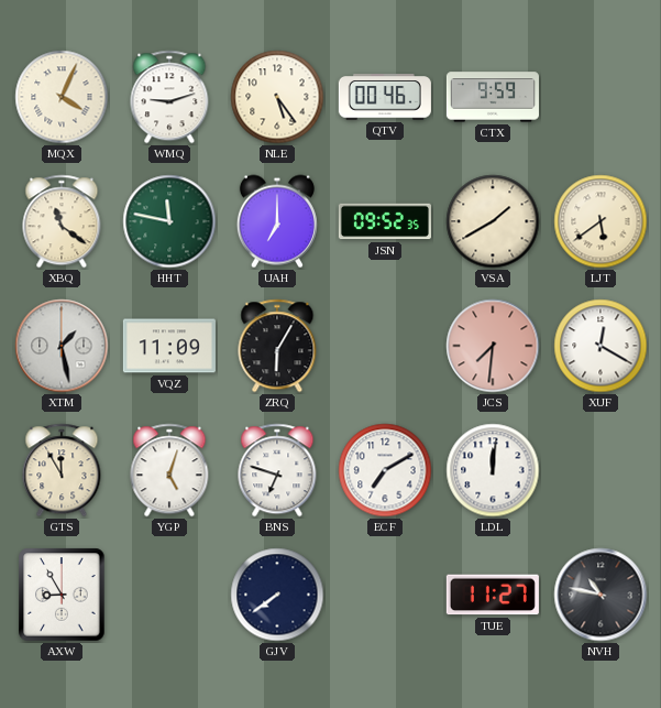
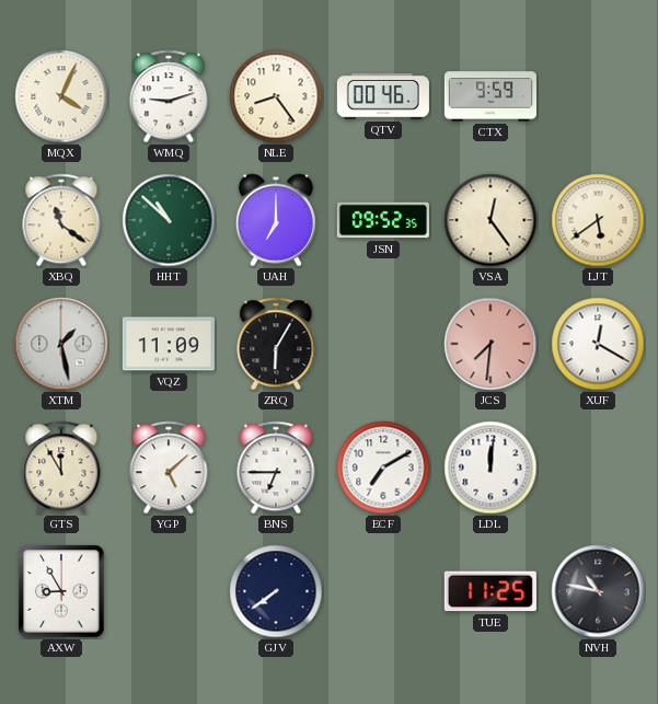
NLE: 5:24 -> 8:24
HHT: 11:47 -> 10:52
VSA: 1:40 -> 12:24
YGP: 5:03 -> 5:08
BNS: 6:48 -> 6:45
TUE: 11:27 -> 11:25
